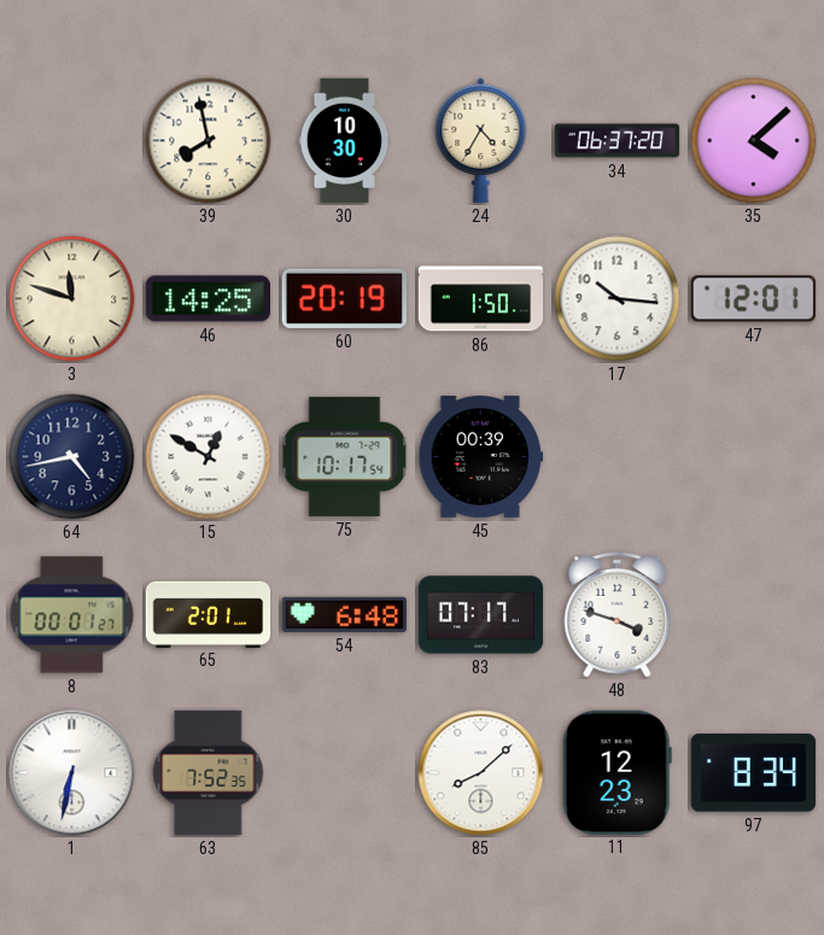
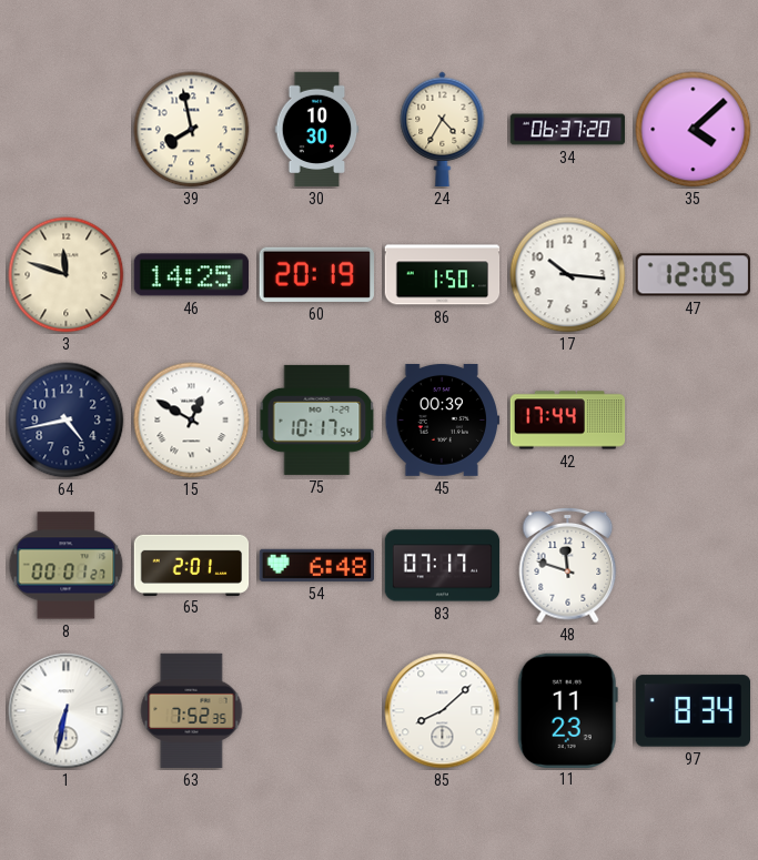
47: 12:01 -> 12:05
42: none -> 17:44
48: 3:48 -> 11:48
11: 12:23 -> 11:23
